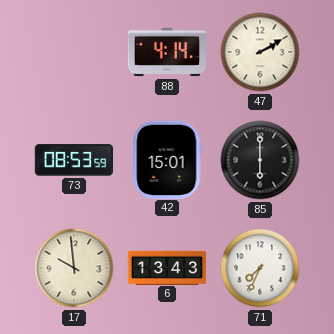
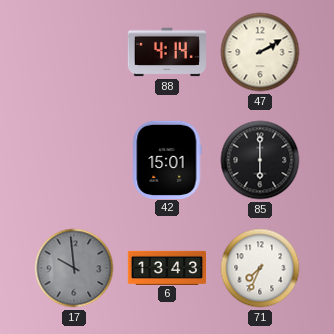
73: 08:53 -> none
17 dial: cream -> grey
